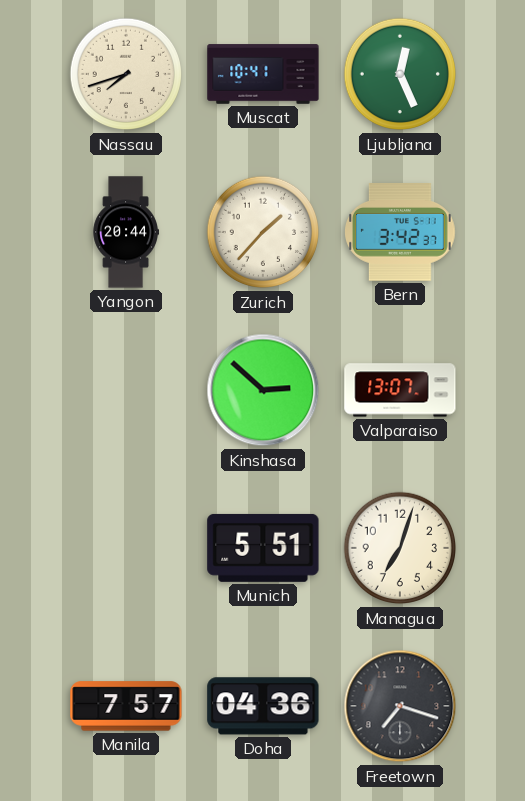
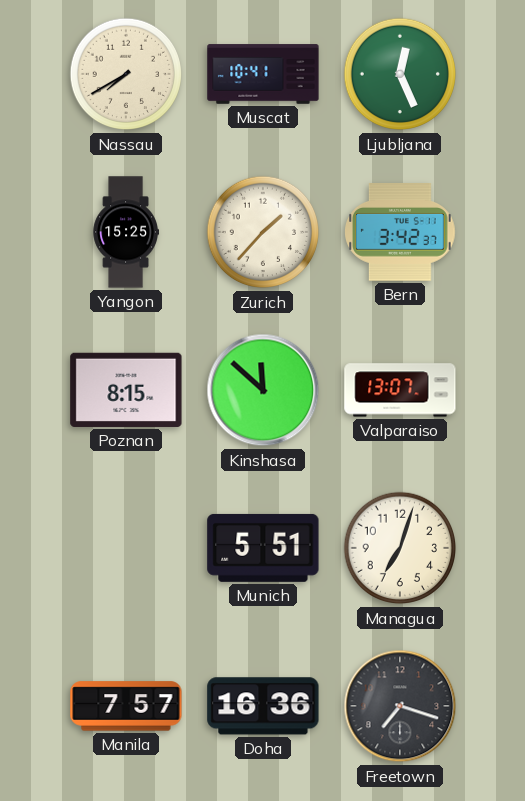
Nassau: 7:42 -> 7:40
Yangon: 20:44 -> 15:25
Poznan: none -> 8:15
Kinshasa: 2:52 -> 11:52
Doha: 04:36 -> 16:36
